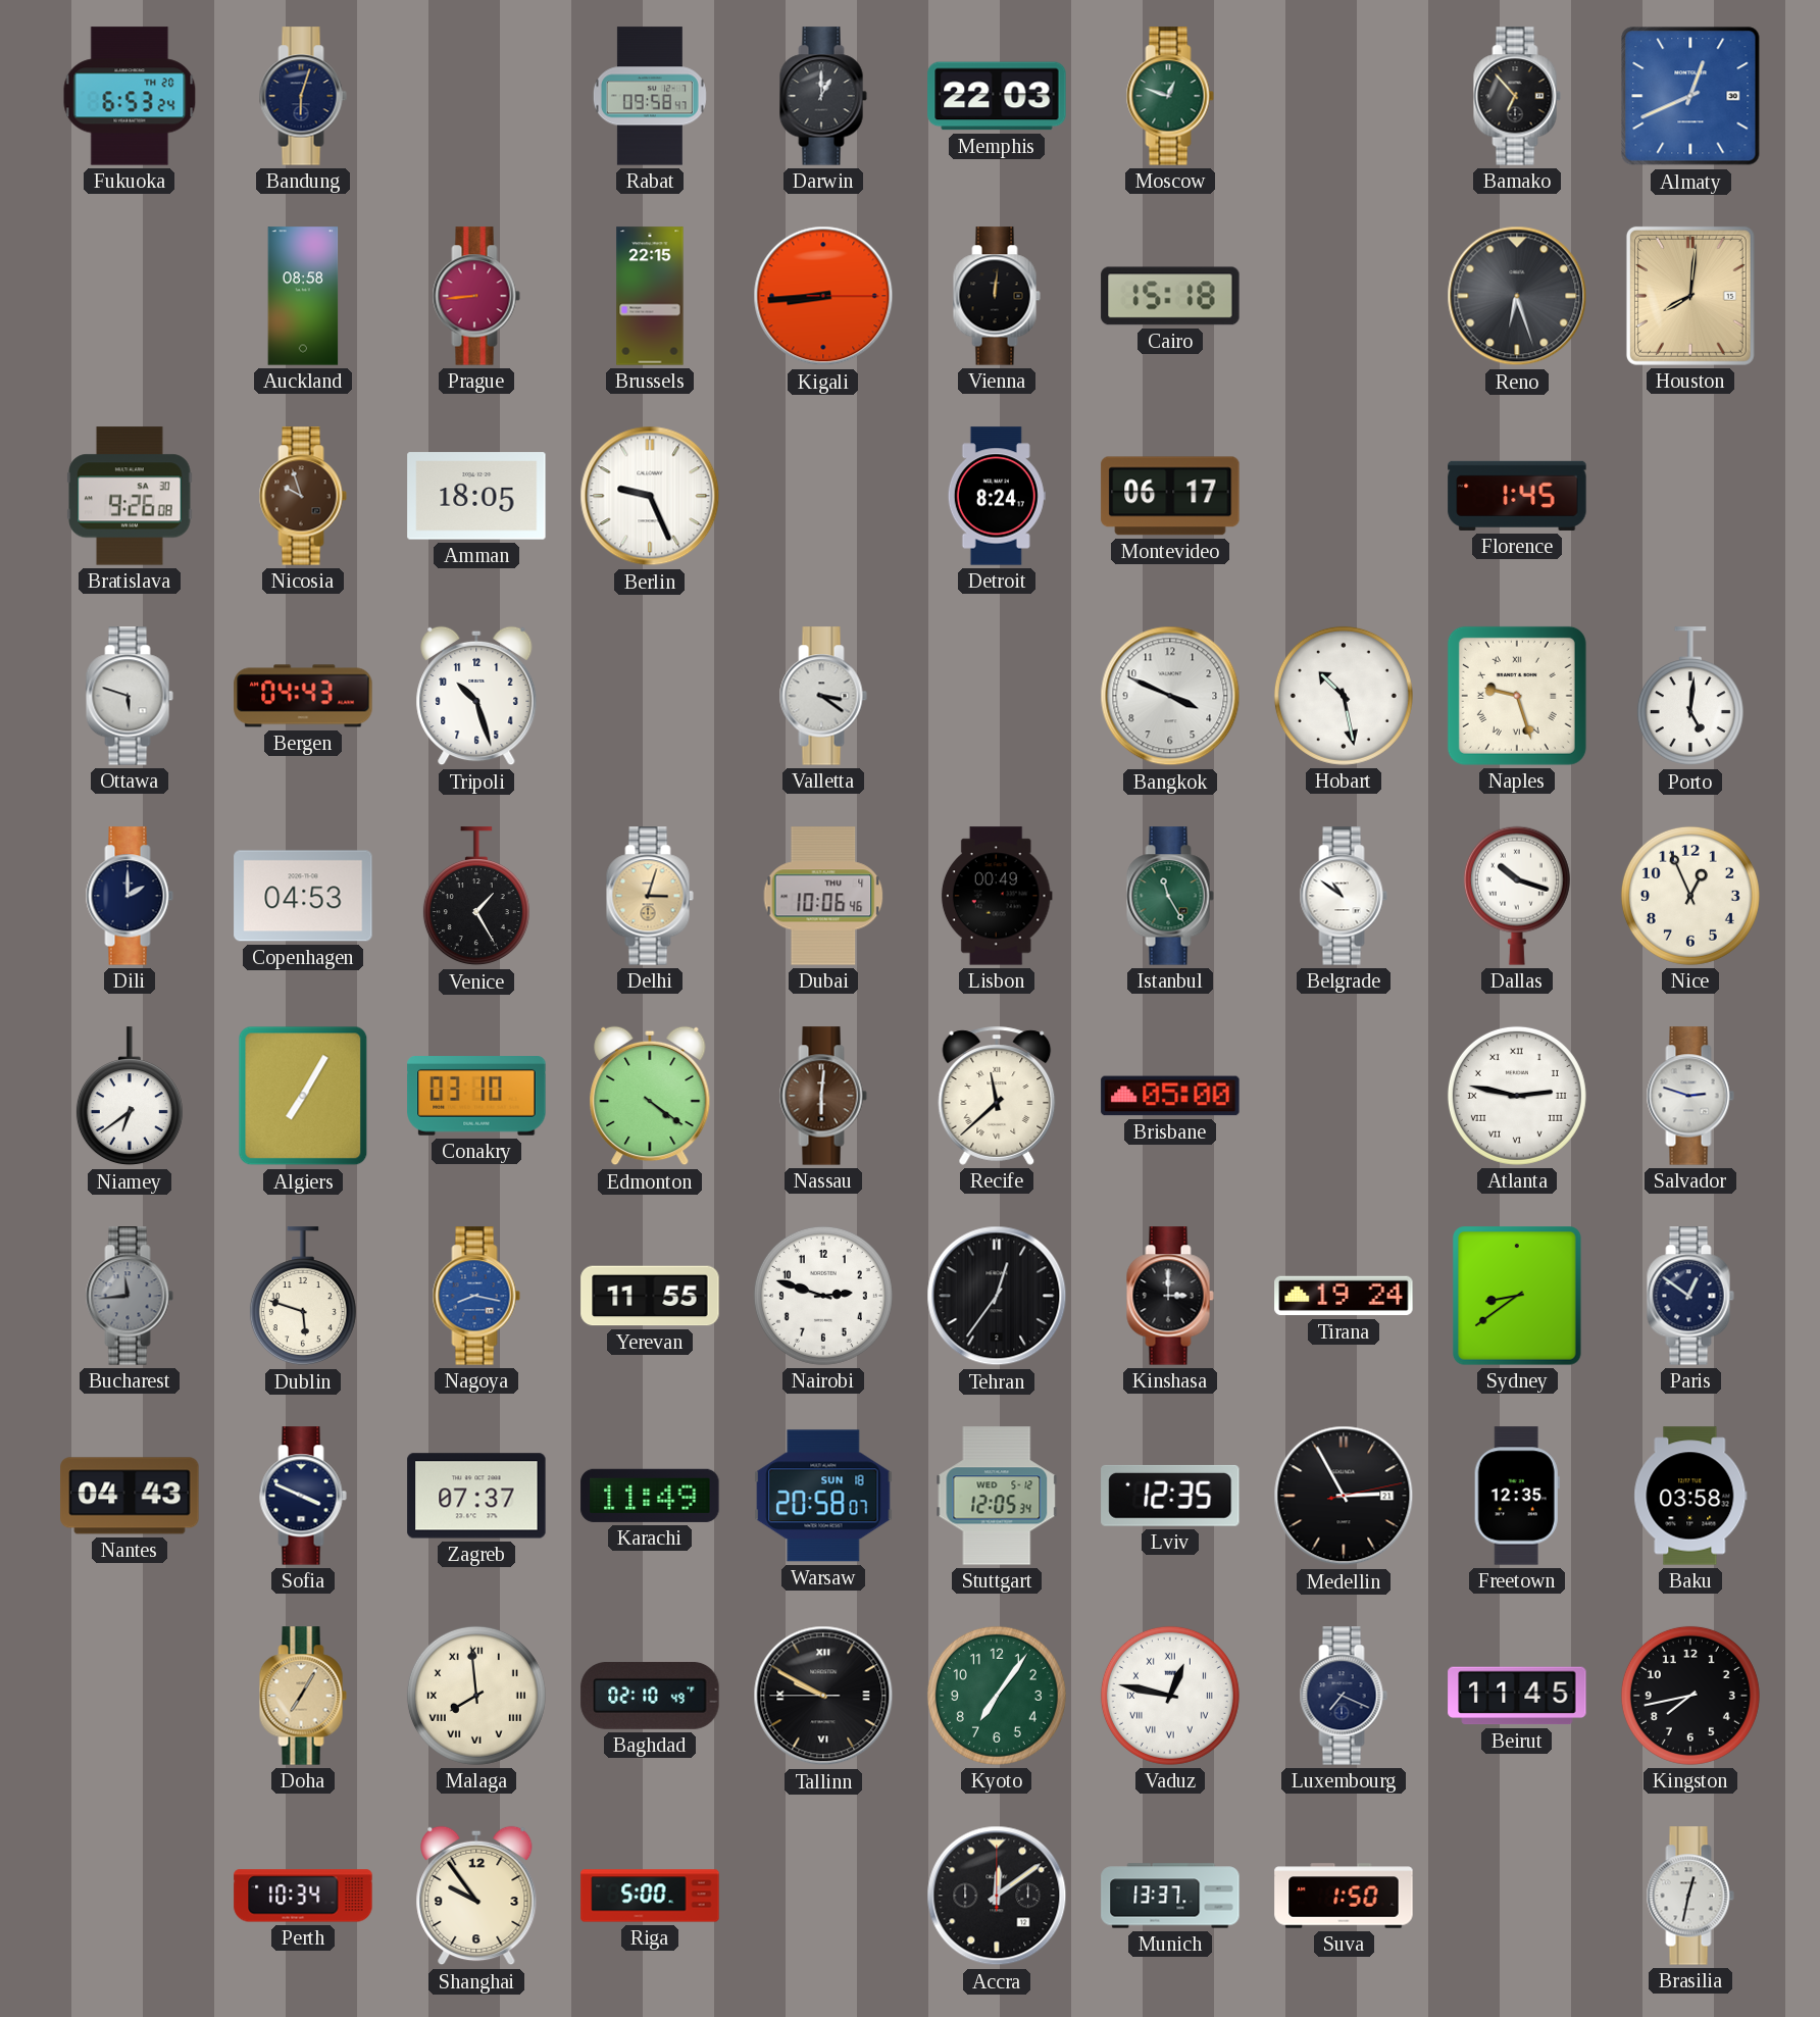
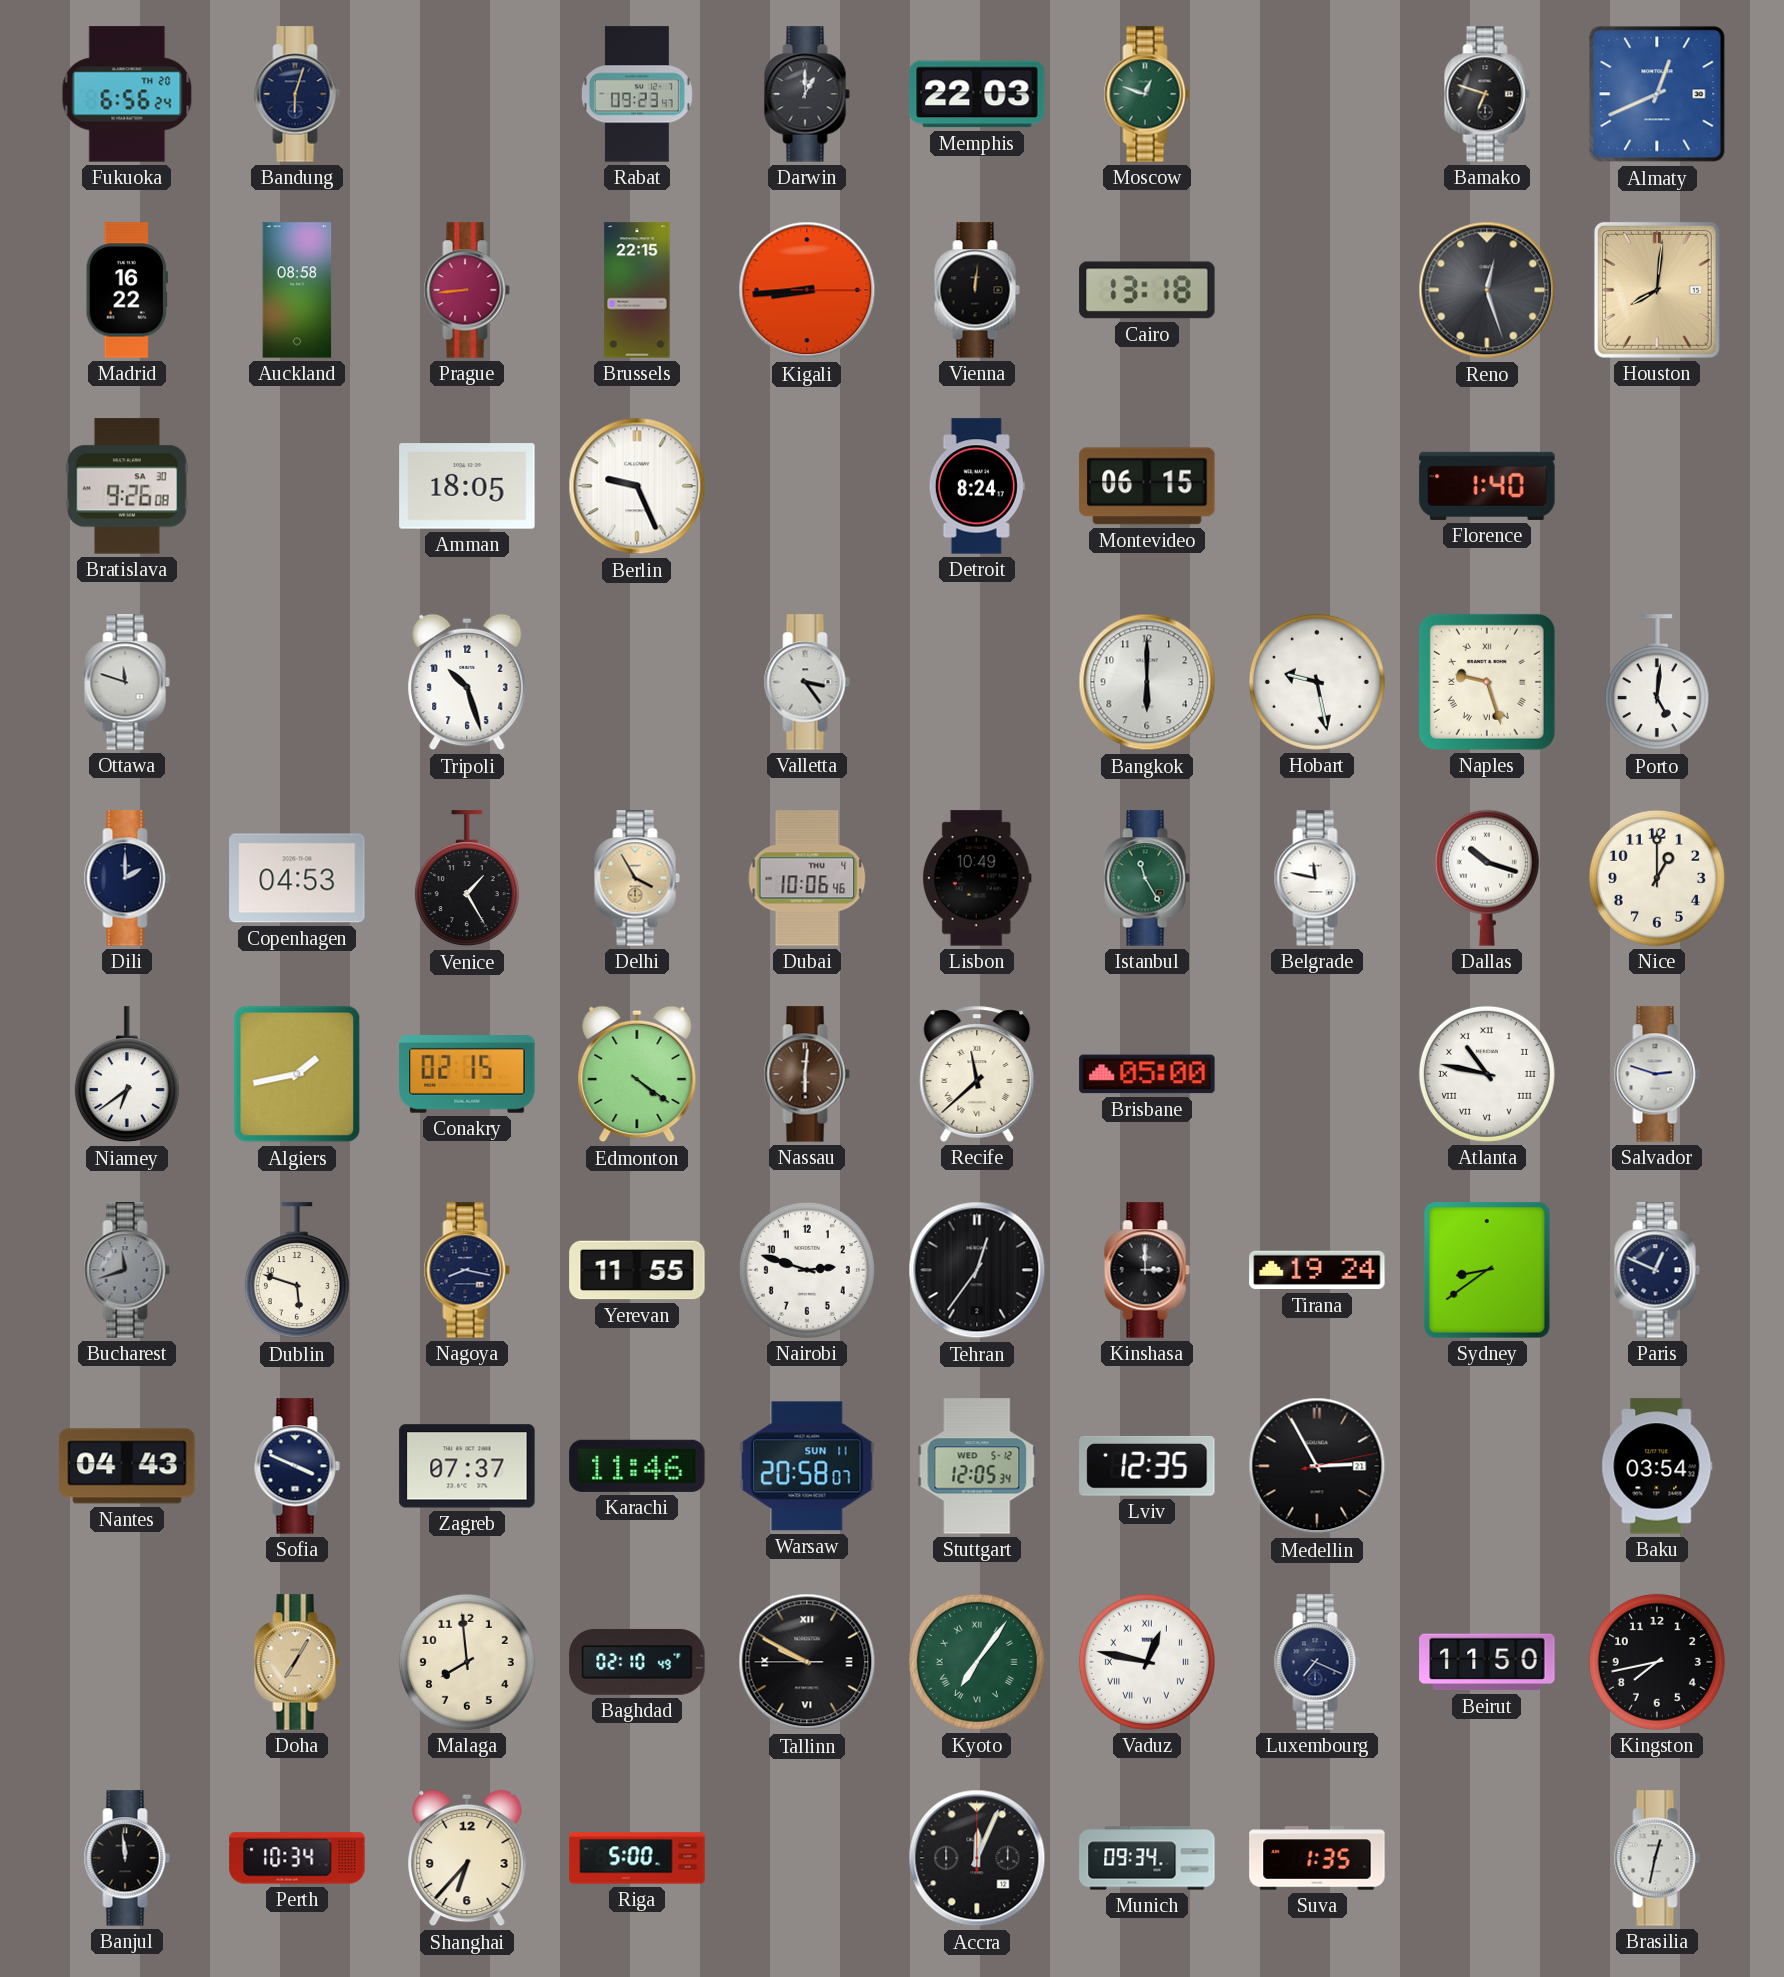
Fukuoka: 6:53 -> 6:56
Rabat: 09:58 -> 09:23
Bamako: 6:53 -> 6:48
Madrid: none -> 16:22
Cairo: 15:18 -> 13:18
Reno: 6:27 -> 12:27
Nicosia: 9:57 -> none
Montevideo: 06:17 -> 06:15
Florence: 1:45 -> 1:40
Ottawa: 5:48 -> 11:48
Bergen: 04:43 -> none
Valletta: 3:21 -> 3:24
Bangkok: 3:49 -> 6:00
Hobart: 10:28 -> 9:28
Delhi: 3:03 -> 3:55
Lisbon: 00:49 -> 10:49
Belgrade: 10:51 -> 11:47
Nice: 12:56 -> 1:00
Algiers: 7:05 -> 1:43
Conakry: 03:10 -> 02:15
Atlanta: 2:47 -> 10:47
Bucharest: 11:44 -> 11:42
Nagoya dial: blue -> navy
Paris: 12:51 -> 12:49
Karachi: 11:49 -> 11:46
Warsaw date: SUN 18 -> SUN 11
Freetown: 12:35 -> none
Baku: 03:58 -> 03:54
Malaga numerals: Roman -> Arabic
Kyoto numerals: Arabic -> Roman
Beirut: 11:45 -> 11:50
Banjul: none -> 11:59
Shanghai: 9:54 -> 6:37
Accra: 12:09 -> 12:04
Munich: 13:37 -> 09:34
Suva: 1:50 -> 1:35
